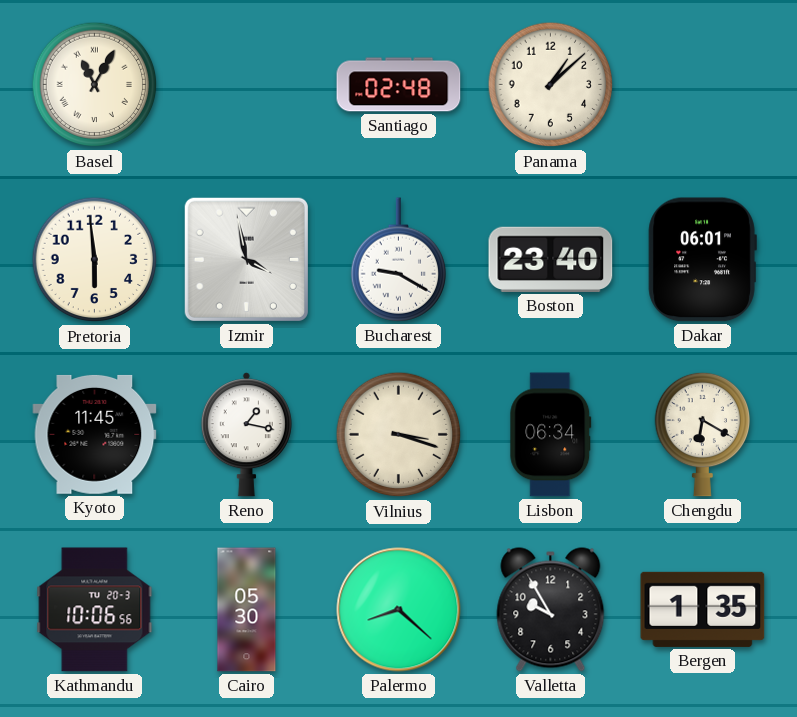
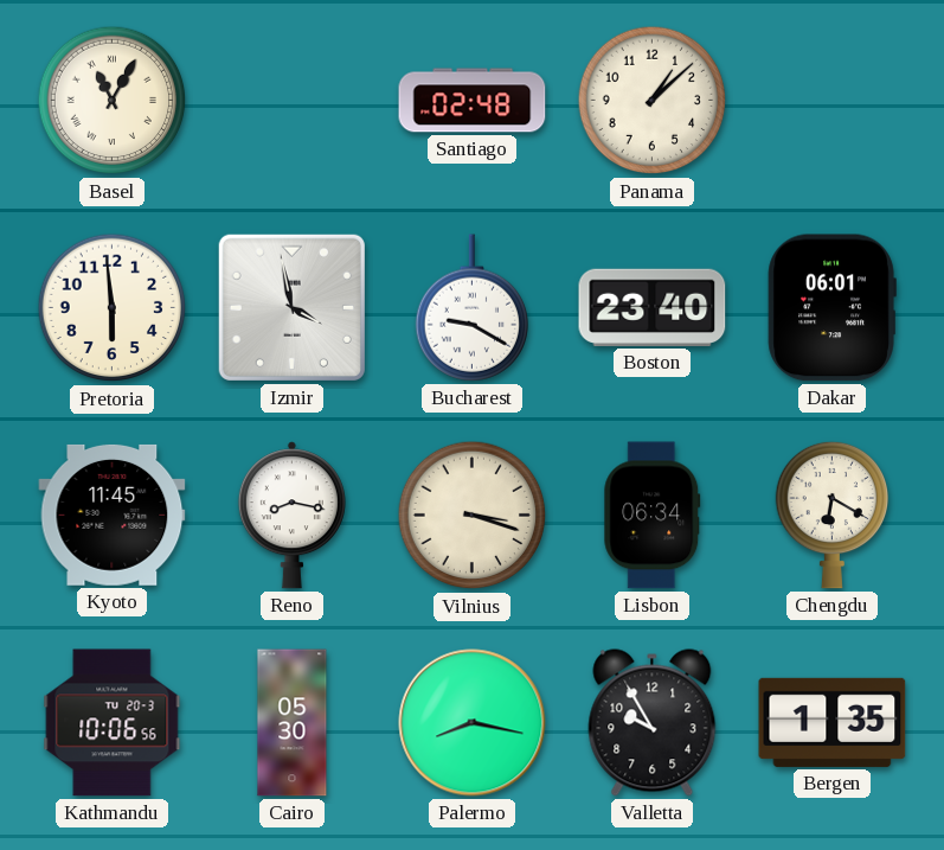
Reno: 1:17 -> 8:17
Palermo: 8:22 -> 8:17
